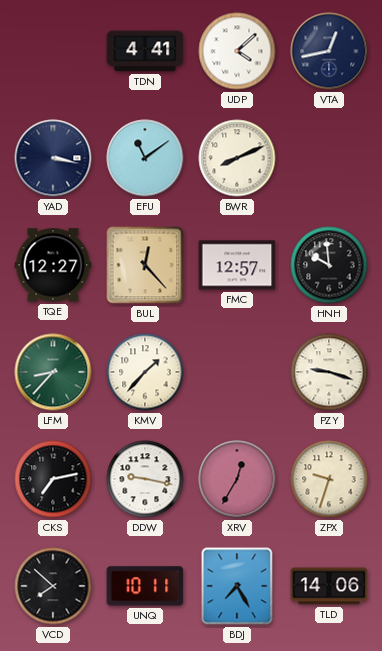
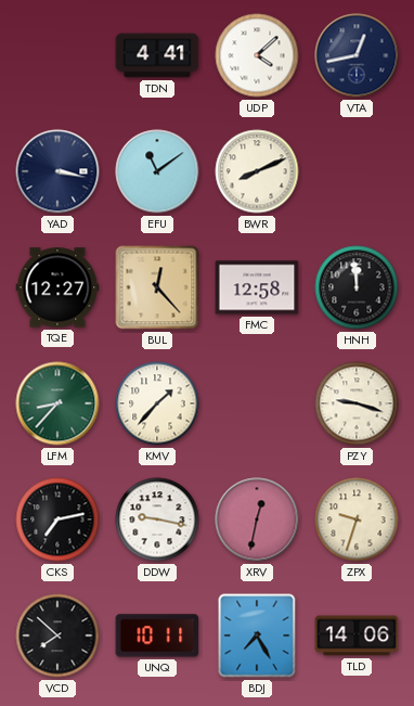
FMC: 12:57 -> 12:58
HNH: 9:59 -> 11:59
XRV: 12:35 -> 12:32
